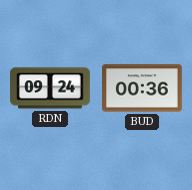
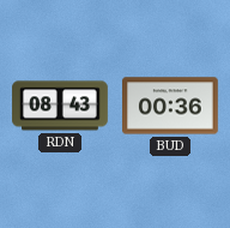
RDN: 09:24 -> 08:43
